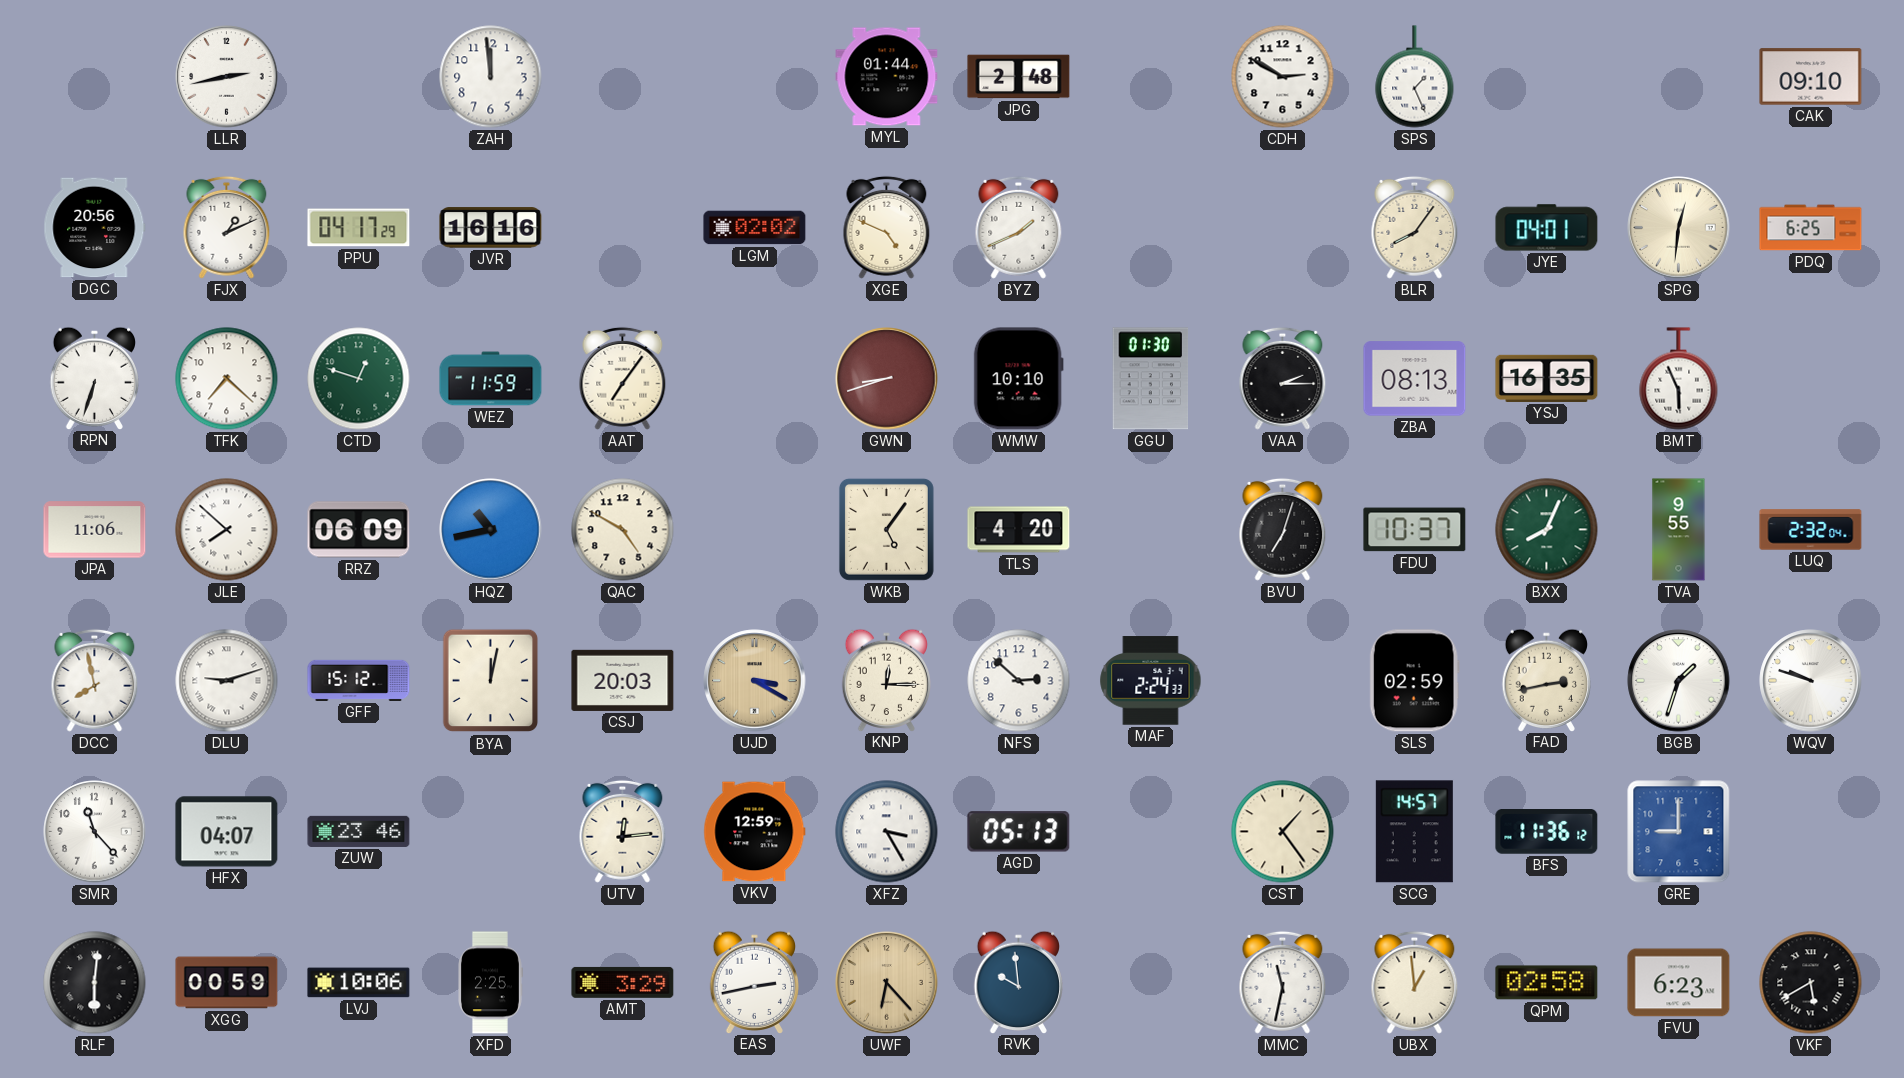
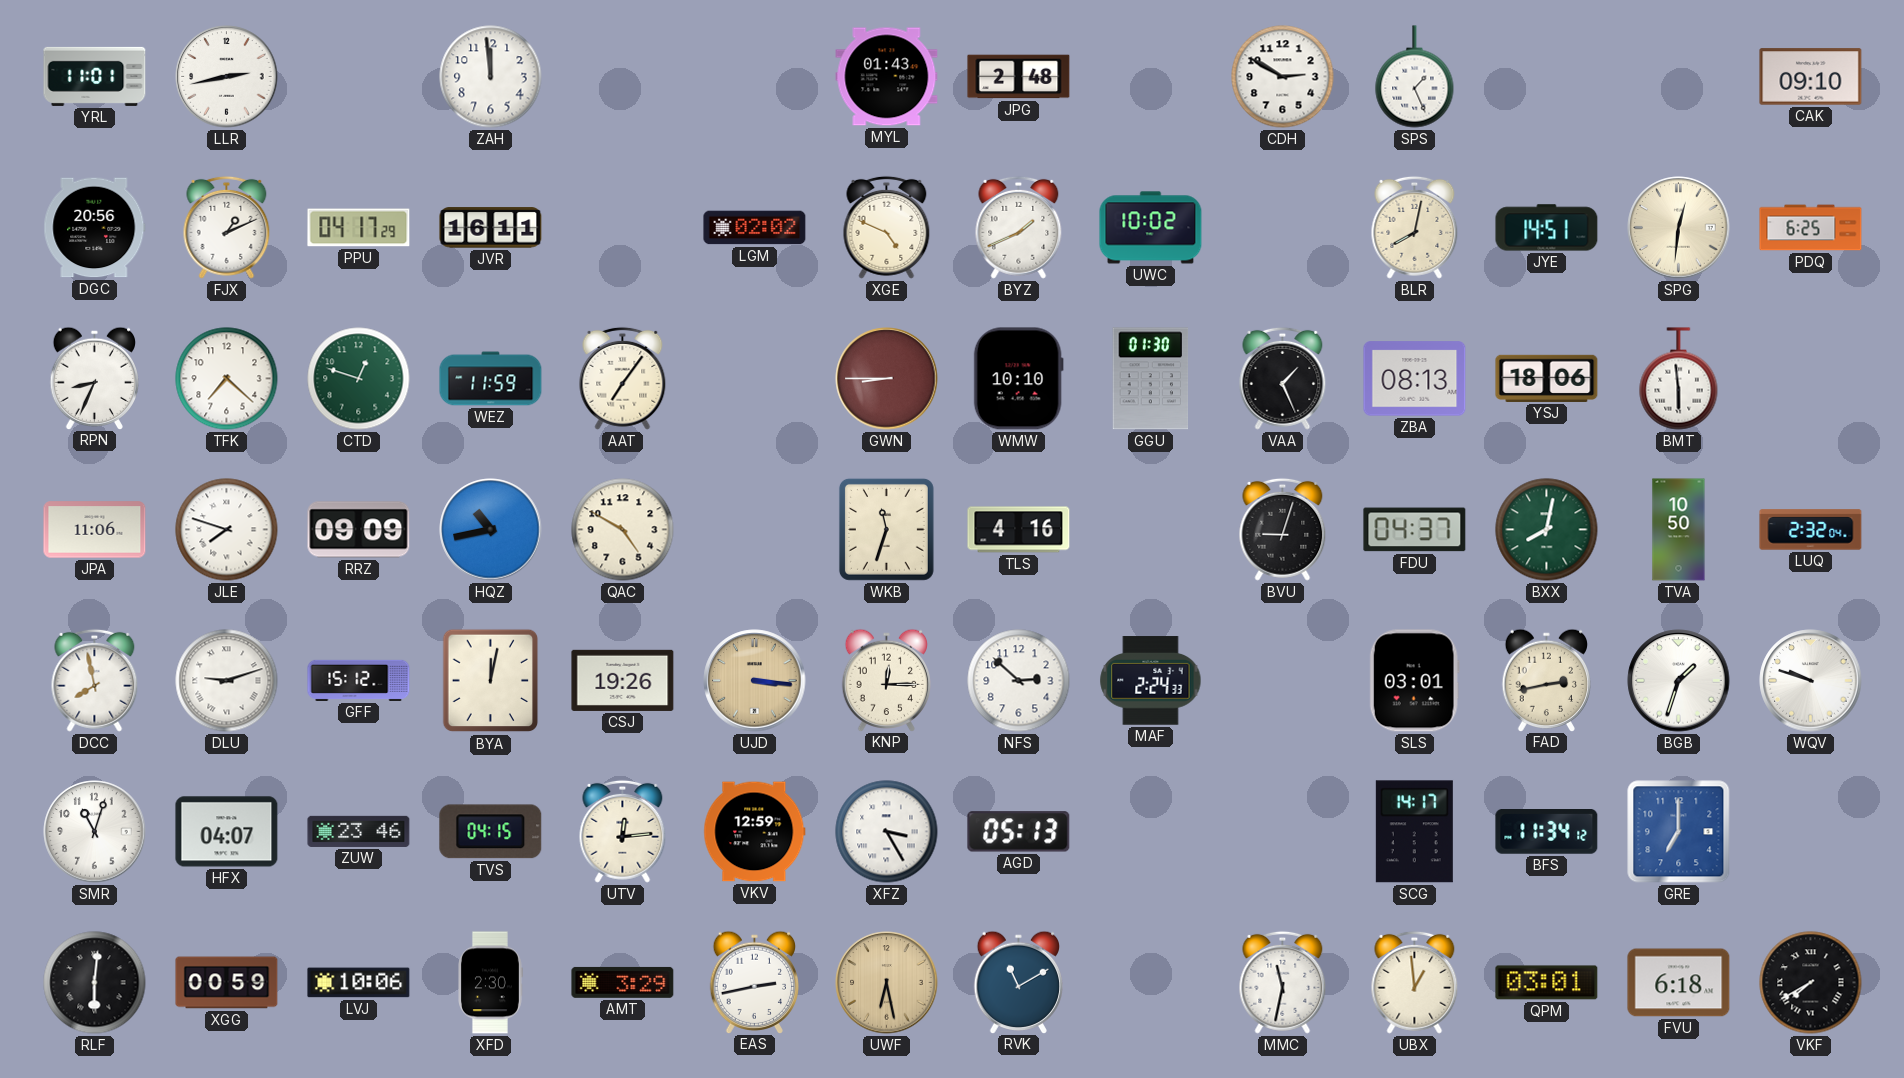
YRL: none -> 11:01
MYL: 01:44 -> 01:43
JVR: 16:16 -> 16:11
UWC: none -> 10:02
BLR: 8:06 -> 8:02
JYE: 04:01 -> 14:51
RPN: 6:33 -> 8:34
GWN: 8:42 -> 8:45
VAA: 2:15 -> 1:26
YSJ: 16:35 -> 18:06
BMT: 5:56 -> 5:59
JLE: 7:52 -> 7:48
RRZ: 06:09 -> 09:09
WKB: 5:06 -> 11:33
TLS: 4:20 -> 4:16
BVU: 7:03 -> 9:03
FDU: 10:37 -> 04:37
BXX: 8:04 -> 8:02
TVA: 9:55 -> 10:50
CSJ: 20:03 -> 19:26
UJD: 3:20 -> 3:16
SLS: 02:59 -> 03:01
SMR: 11:23 -> 11:03
TVS: none -> 04:15
CST: 1:24 -> none
SCG: 14:57 -> 14:17
BFS: 11:36 -> 11:34
GRE: 9:00 -> 7:00
XFD: 2:25 -> 2:30
UWF: 6:23 -> 6:28
RVK: 9:59 -> 11:10
QPM: 02:58 -> 03:01
FVU: 6:23 -> 6:18
VKF: 5:40 -> 7:40
